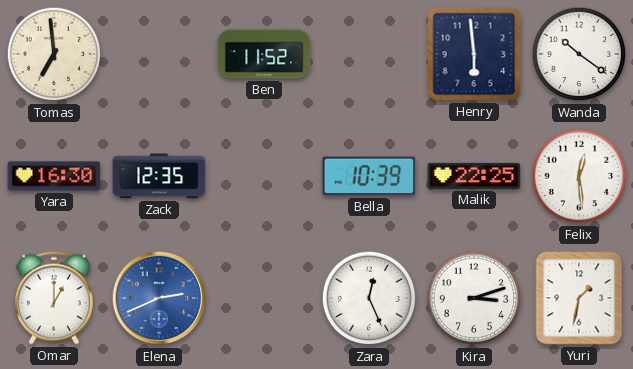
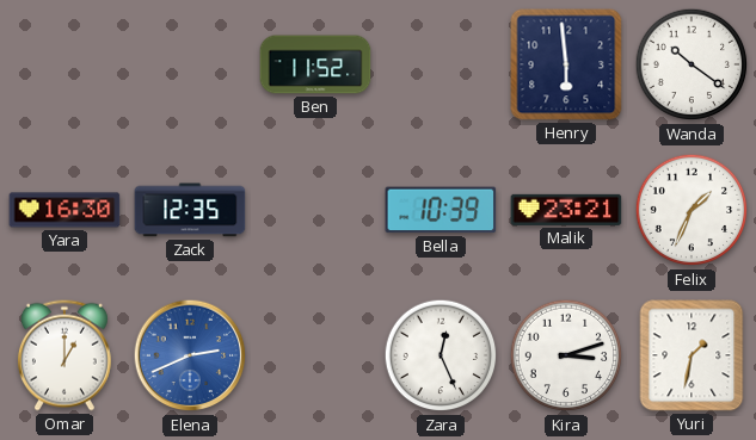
Tomas: 6:59 -> none
Malik: 22:25 -> 23:21
Felix: 12:29 -> 1:34
